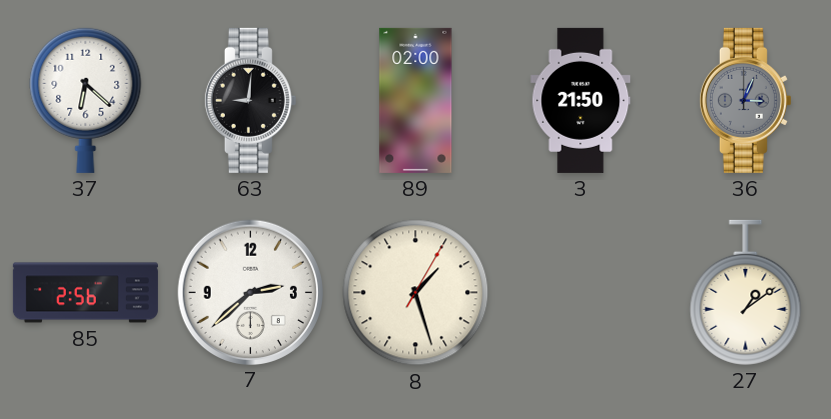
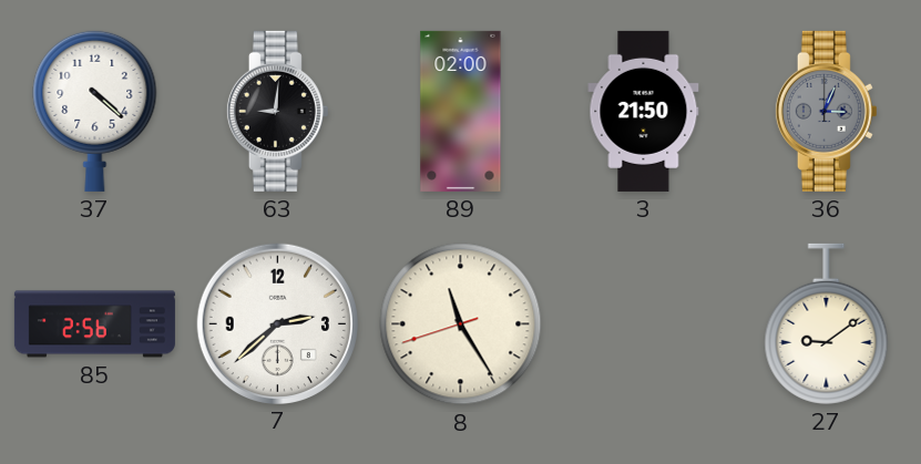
37: 6:22 -> 4:22
8: 1:27 -> 11:24
27: 1:09 -> 9:09
